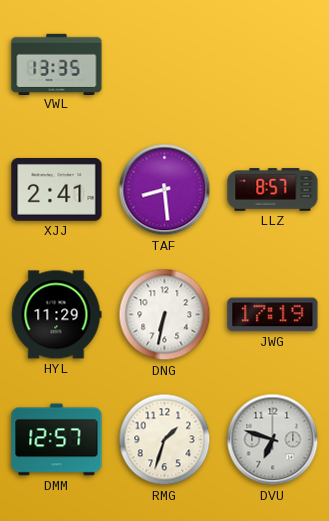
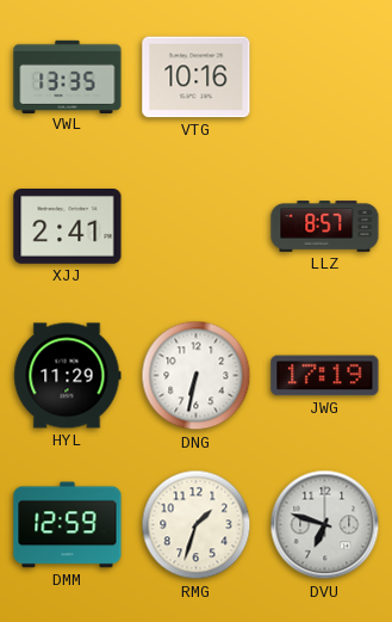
VTG: none -> 10:16
TAF: 8:29 -> none
DMM: 12:57 -> 12:59
